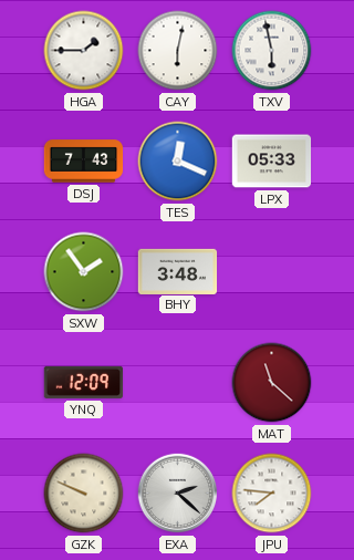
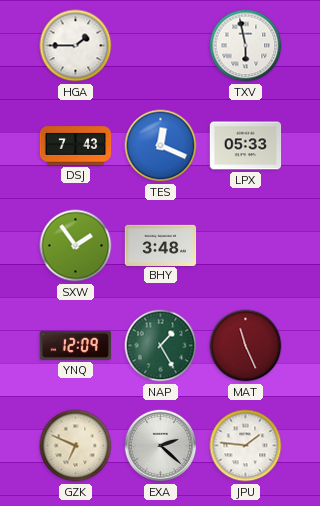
CAY: 6:02 -> none
NAP: none -> 1:25
MAT: 11:22 -> 11:26
GZK: 9:49 -> 6:49
JPU: 7:46 -> 1:46
